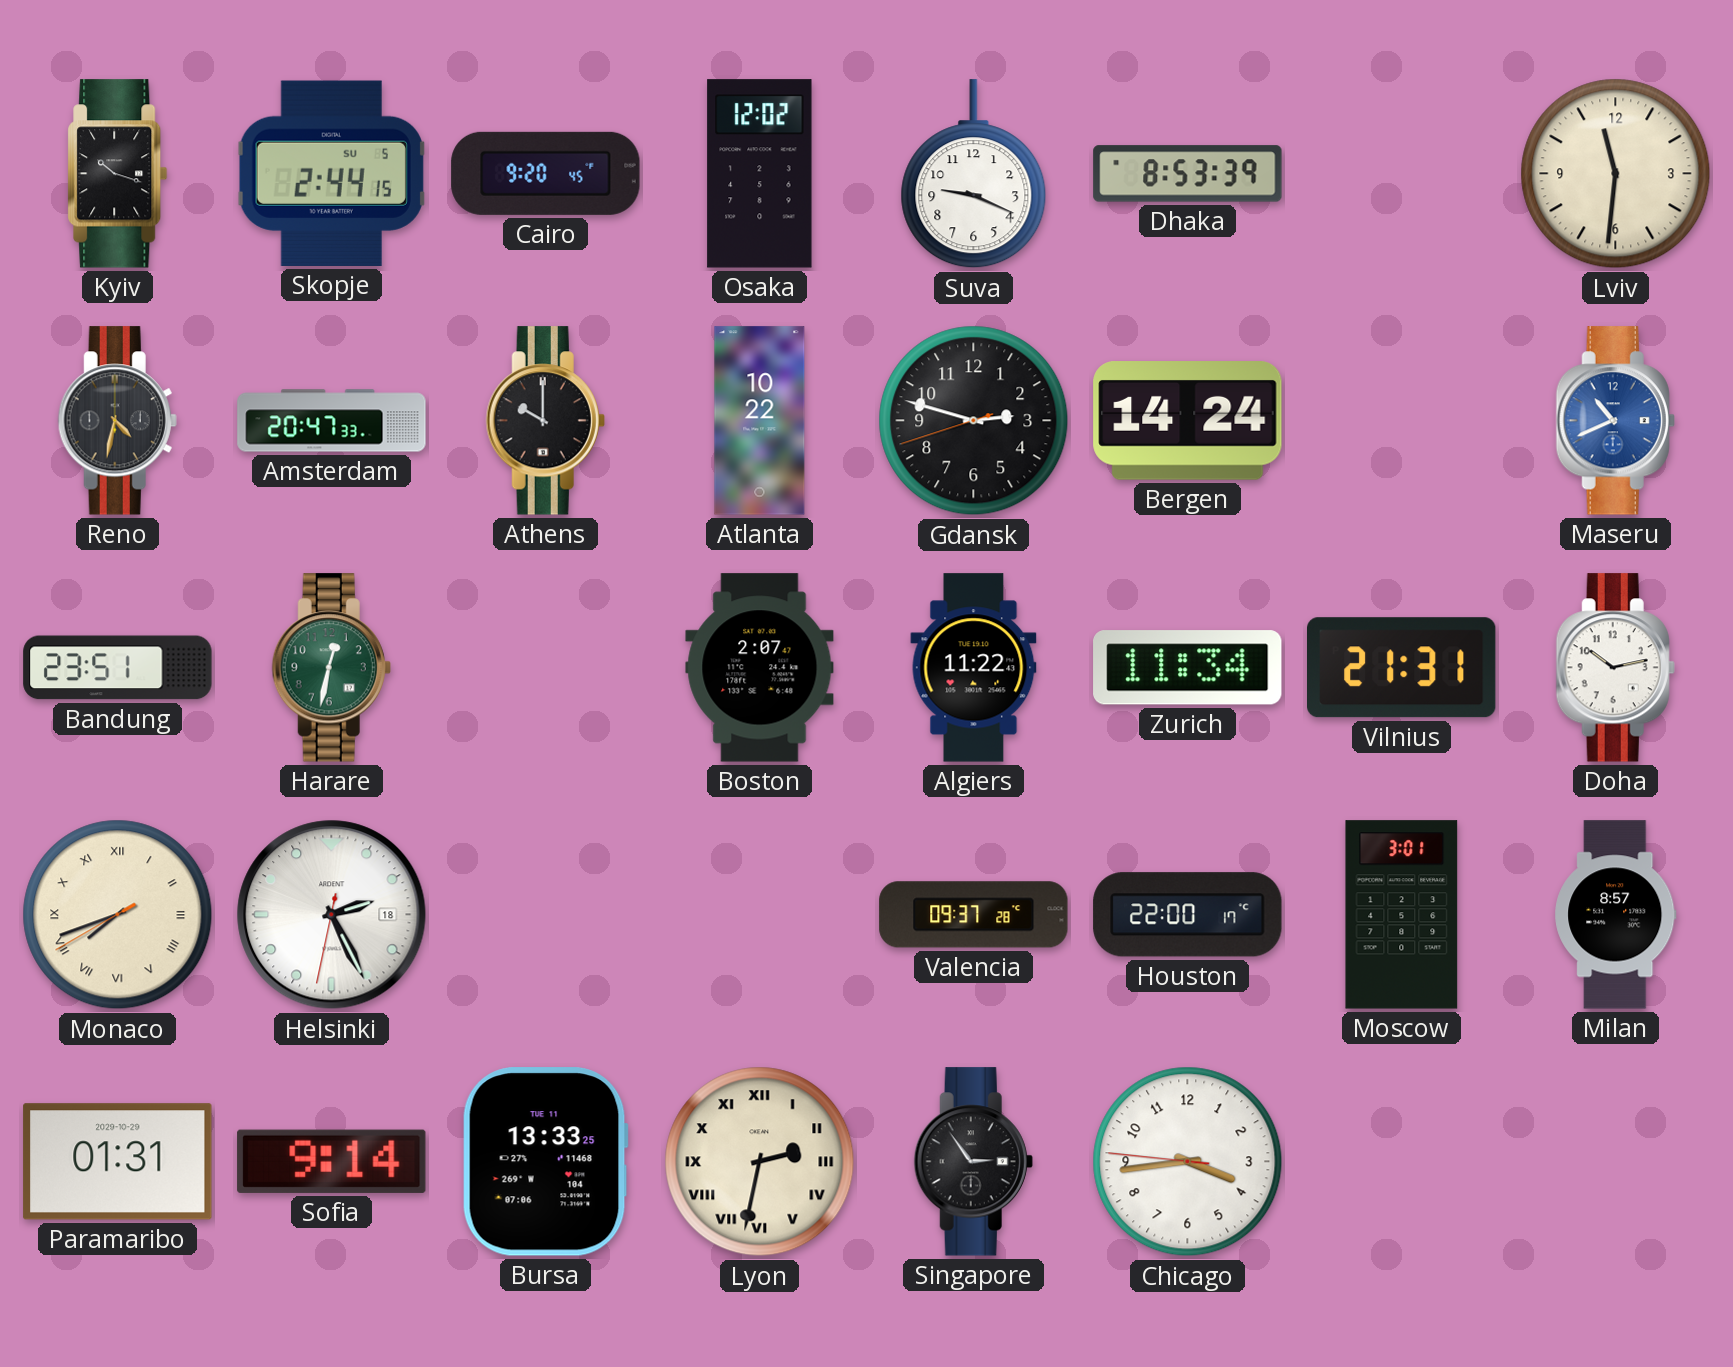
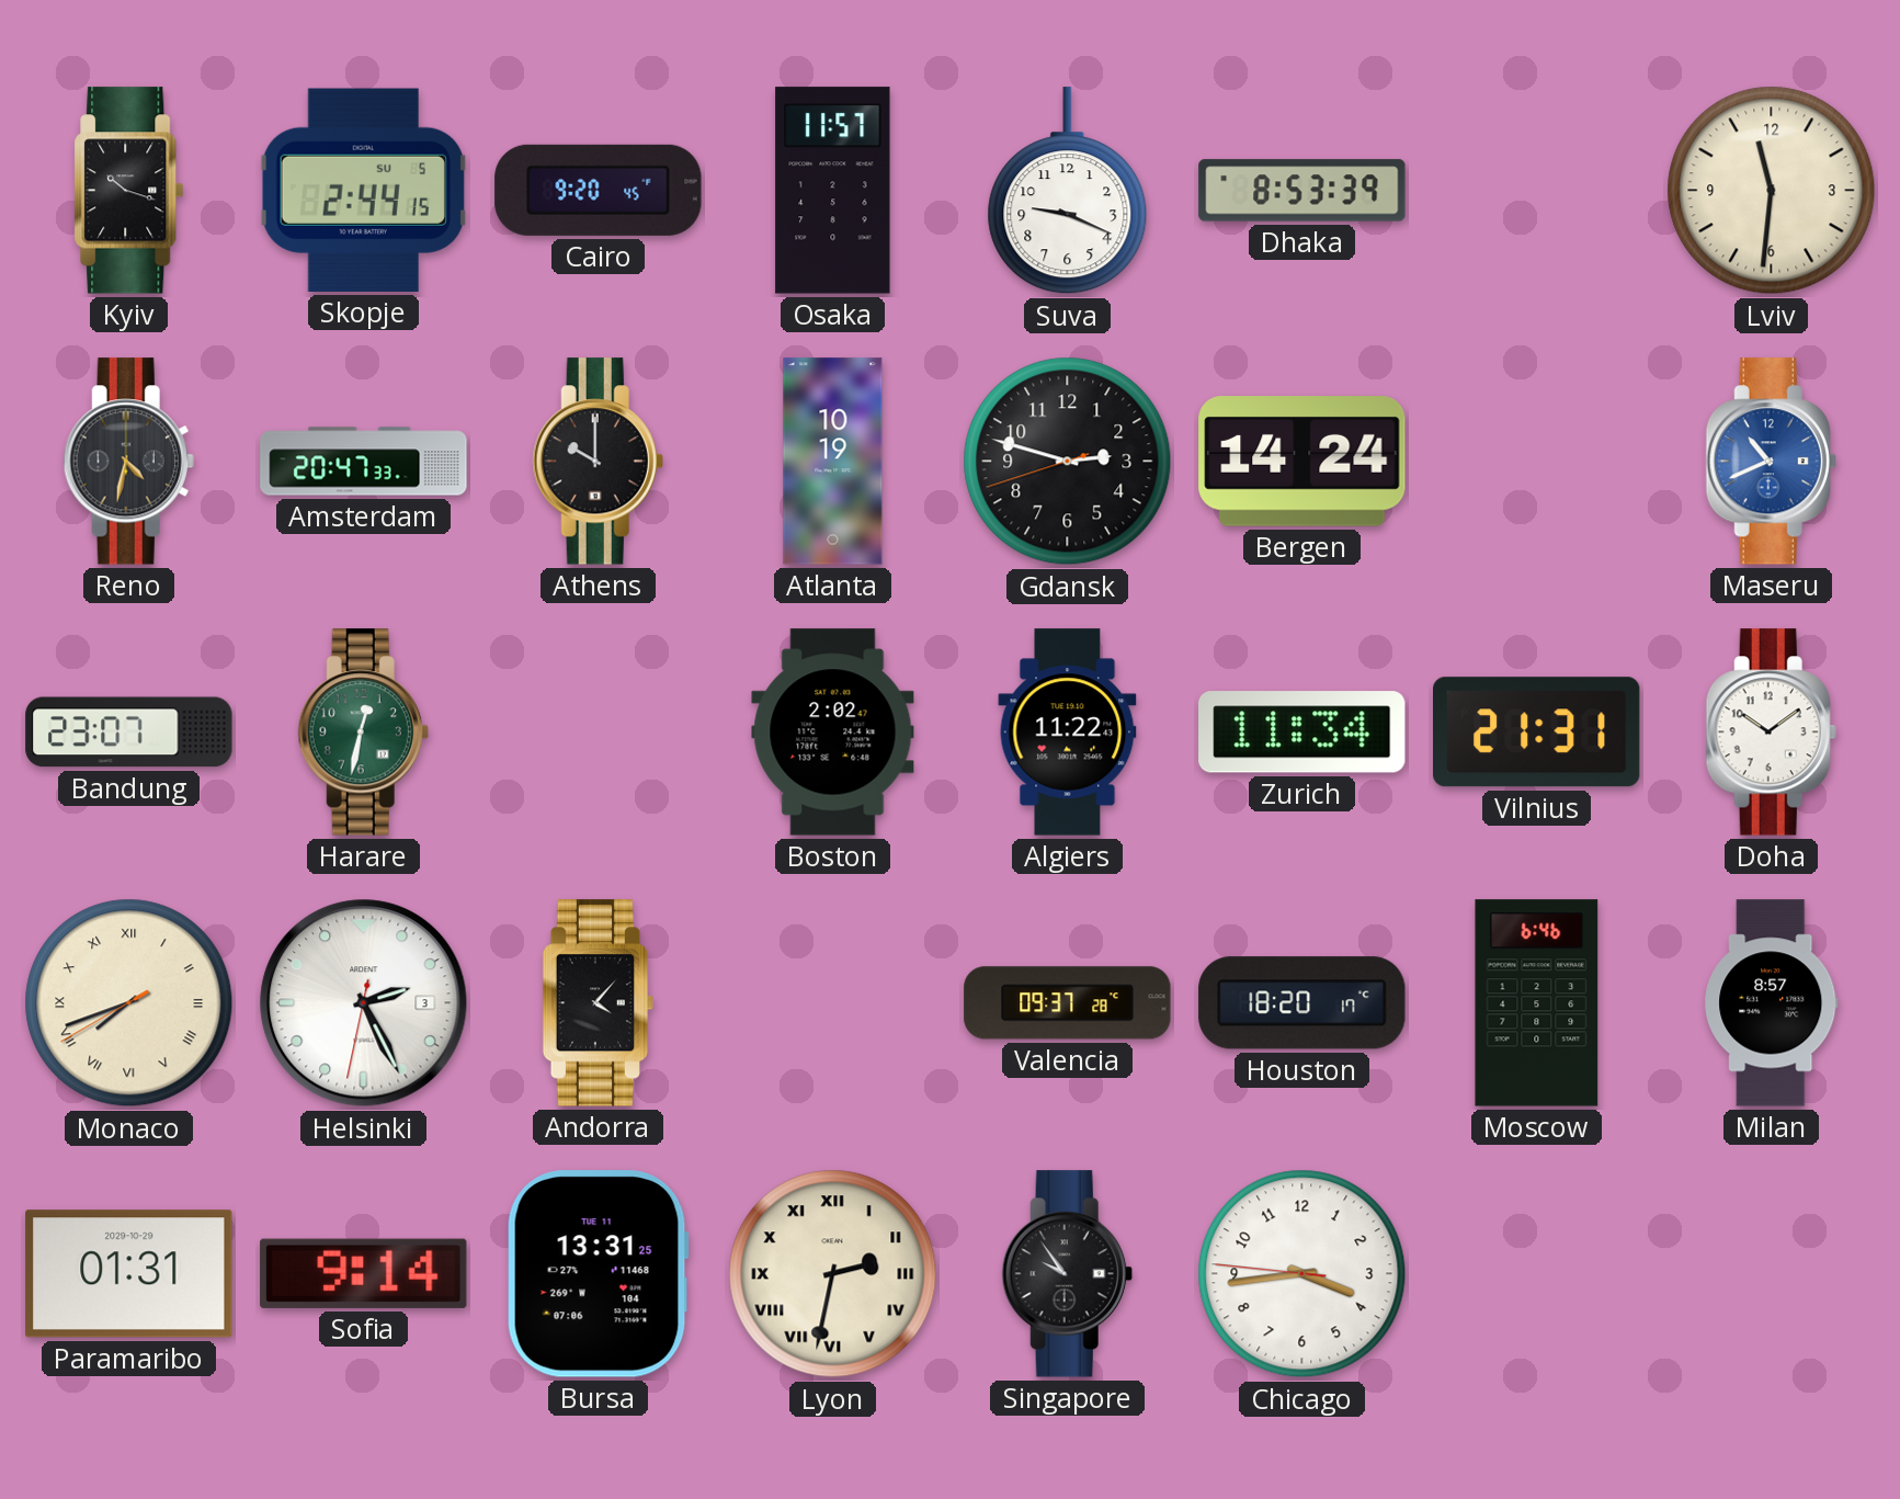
Osaka: 12:02 -> 11:57
Atlanta: 10:22 -> 10:19
Bandung: 23:51 -> 23:07
Boston: 2:07 -> 2:02
Doha: 10:13 -> 10:09
Helsinki date: 18 -> 3
Andorra: none -> 4:07
Houston: 22:00 -> 18:20
Moscow: 3:01 -> 6:46
Bursa: 13:33 -> 13:31
Singapore: 2:54 -> 9:54
